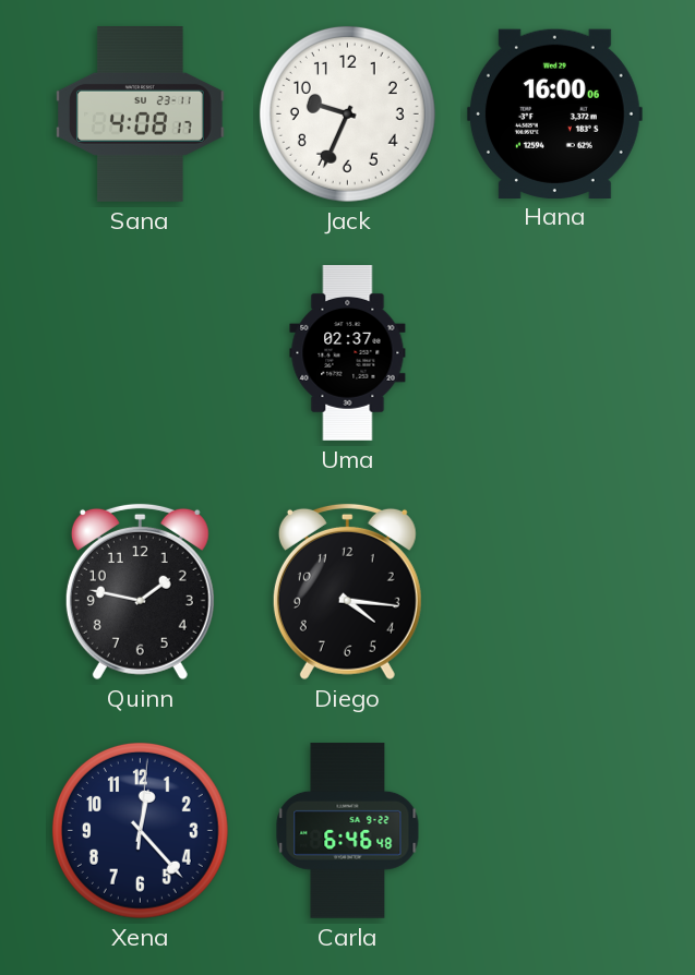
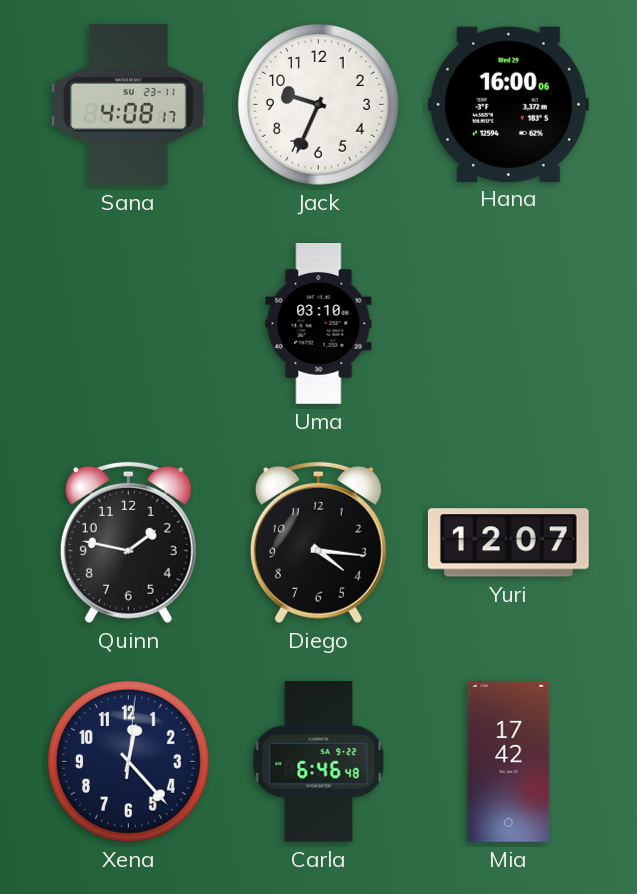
Uma: 02:37 -> 03:10
Yuri: none -> 12:07
Mia: none -> 17:42
